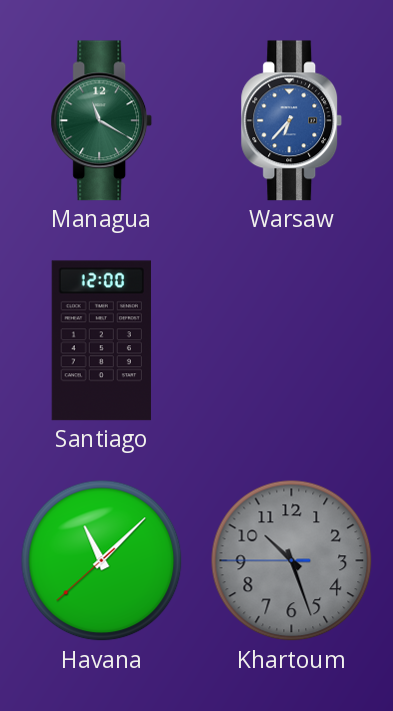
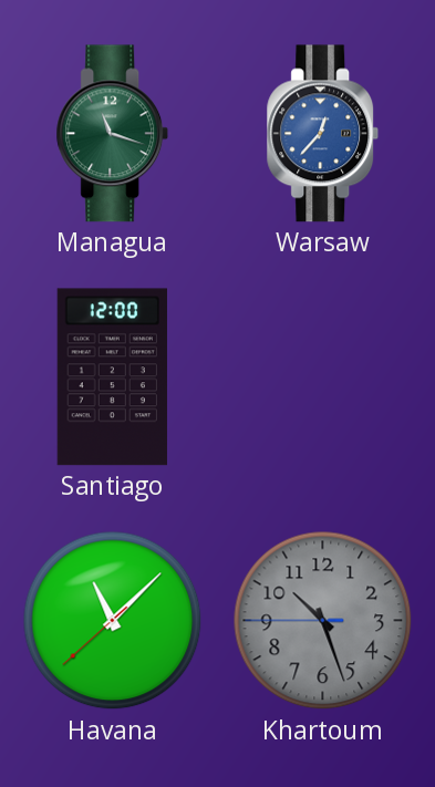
Managua: 11:20 -> 11:18
Warsaw: 6:37 -> 12:37
